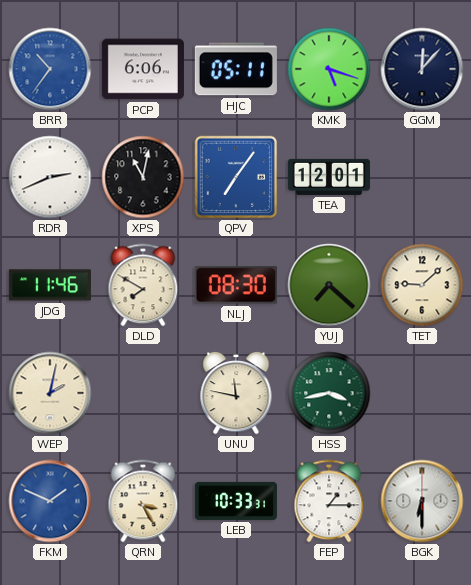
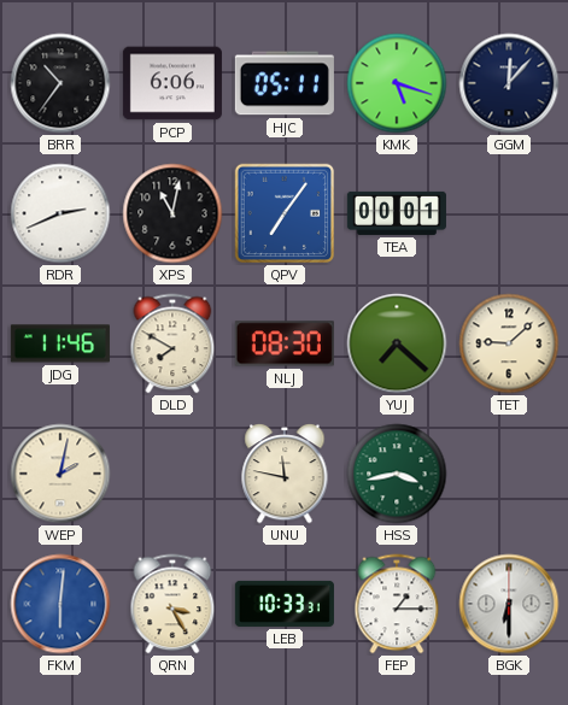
BRR dial: blue -> black
TEA: 12:01 -> 00:01
FKM: 1:49 -> 6:01
